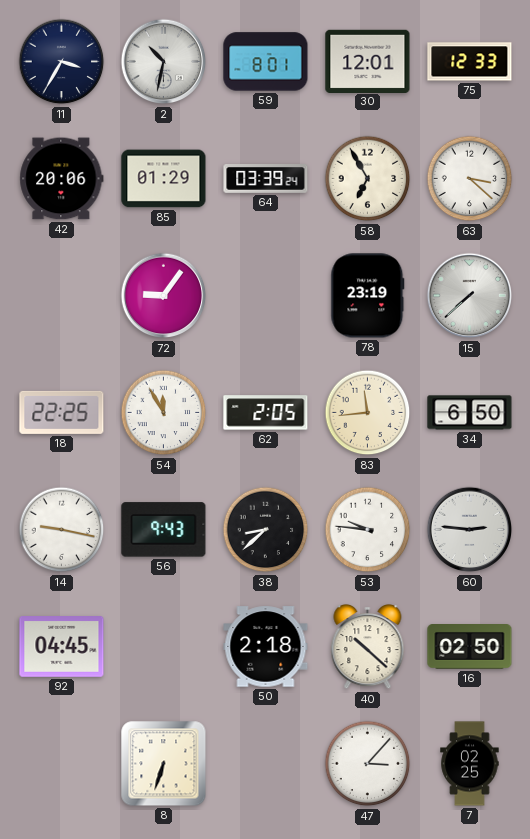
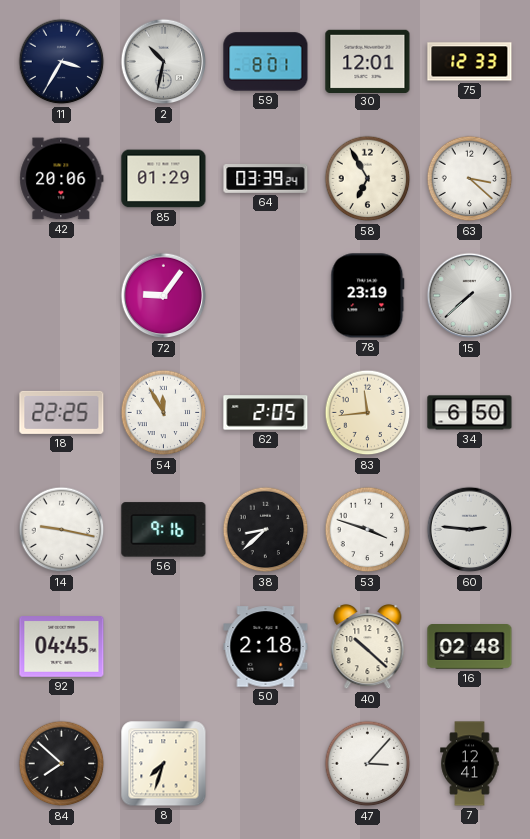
56: 9:43 -> 9:16
53: 9:46 -> 3:48
16: 02:50 -> 02:48
84: none -> 7:52
8: 6:33 -> 7:33
7: 02:25 -> 12:41
